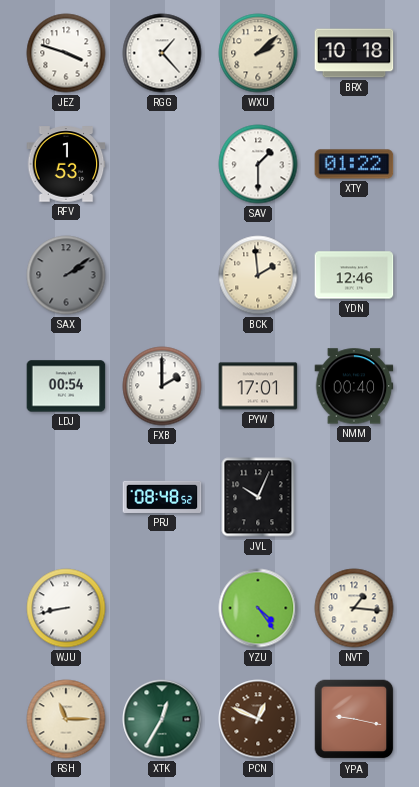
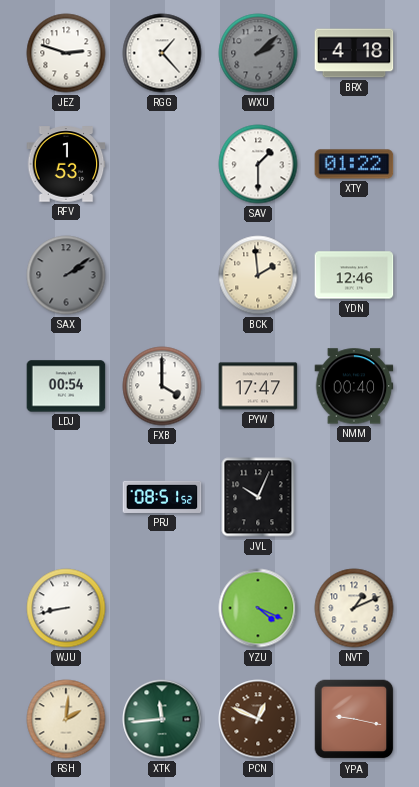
JEZ: 3:48 -> 2:48
WXU dial: cream -> grey
BRX: 10:18 -> 4:18
FXB: 2:00 -> 4:00
PYW: 17:01 -> 17:47
PRJ: 08:48 -> 08:51
YZU: 4:24 -> 4:19
NVT: 1:16 -> 1:11
RSH: 11:15 -> 2:01
XTK: 12:35 -> 11:44
